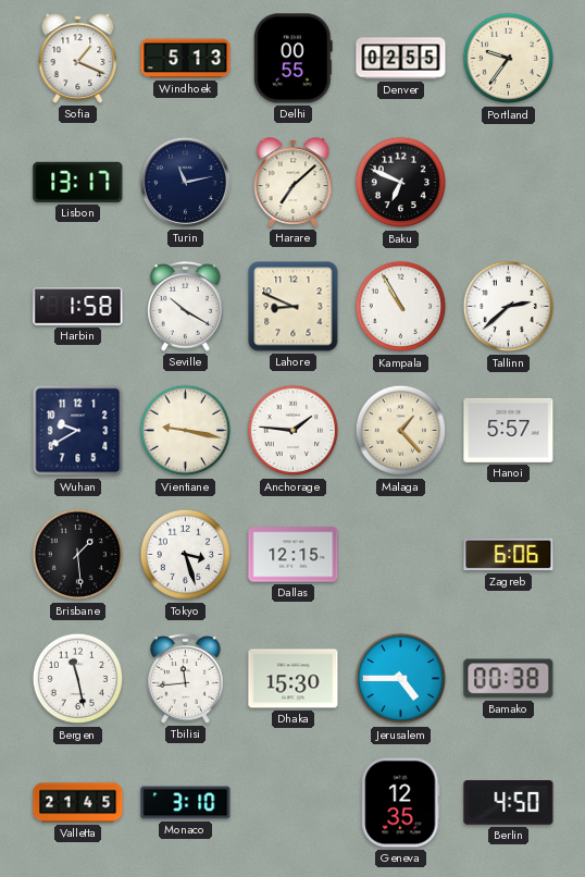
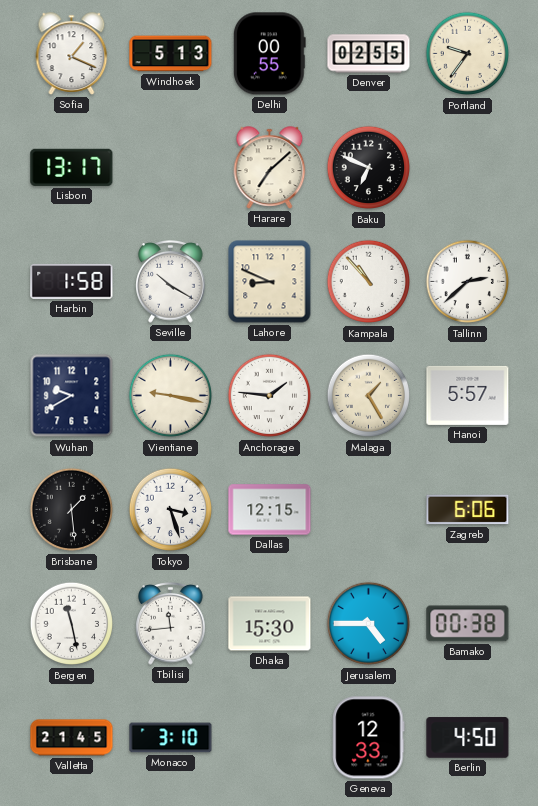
Turin: 11:13 -> none
Kampala: 10:55 -> 10:53
Malaga: 1:23 -> 1:25
Geneva: 12:35 -> 12:33
